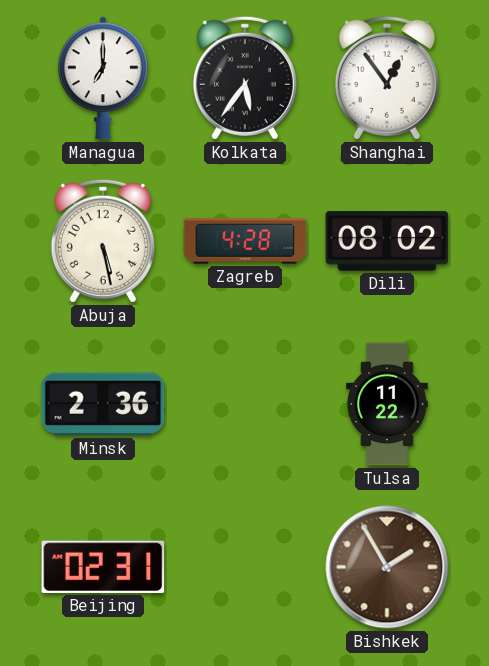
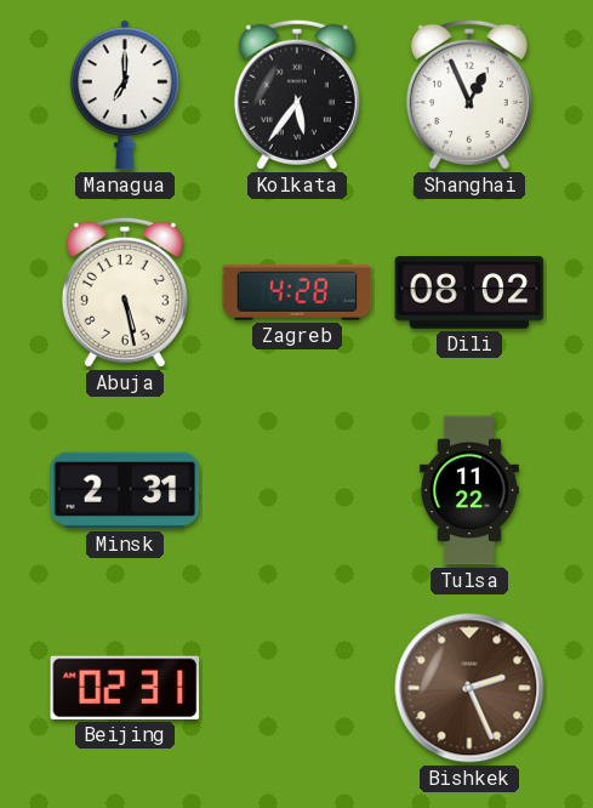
Shanghai: 12:54 -> 12:56
Minsk: 2:36 -> 2:31
Bishkek: 1:55 -> 2:26
